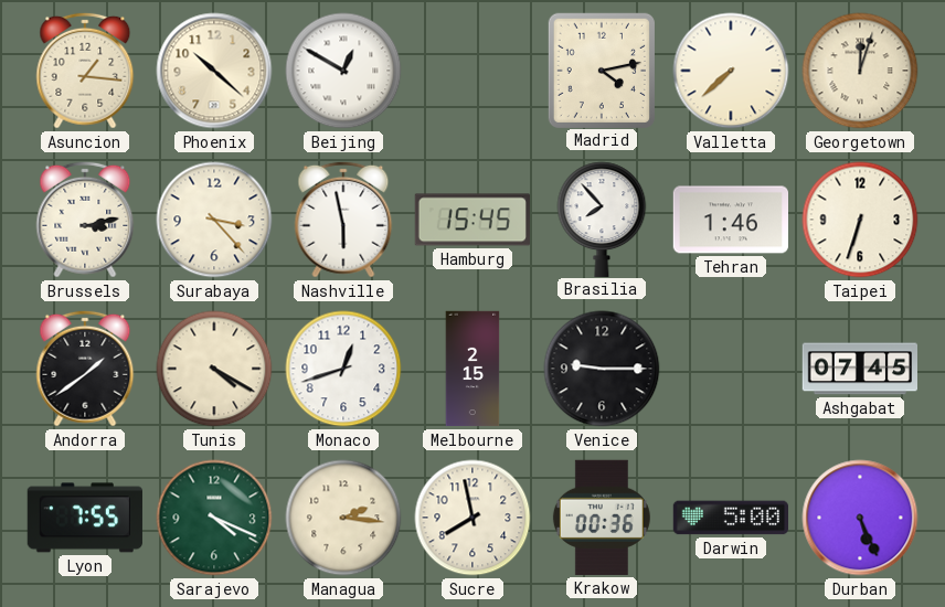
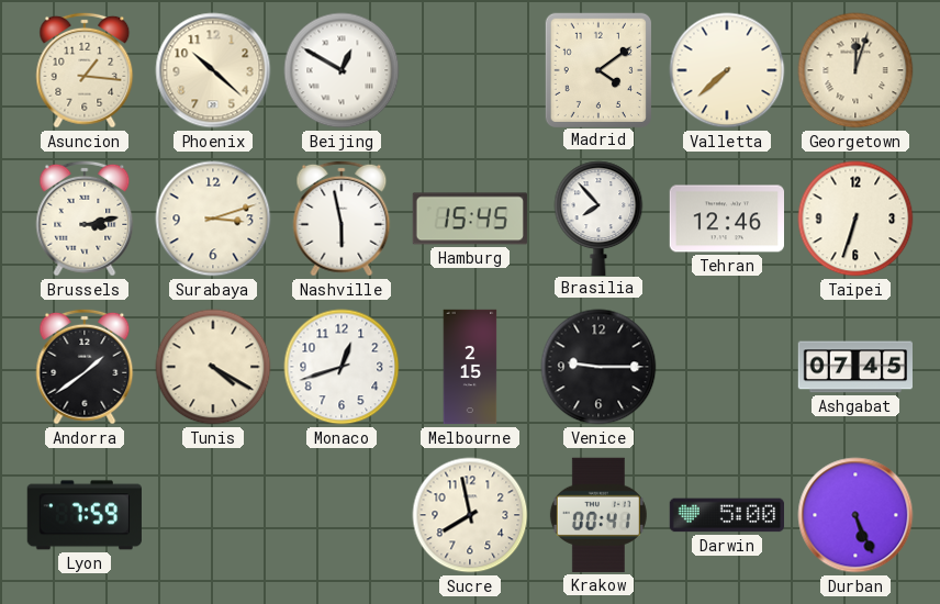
Madrid: 4:13 -> 4:09
Surabaya: 3:23 -> 3:12
Tehran: 1:46 -> 12:46
Lyon: 7:55 -> 7:59
Sarajevo: 4:19 -> none
Managua: 2:16 -> none
Krakow: 00:36 -> 00:41
